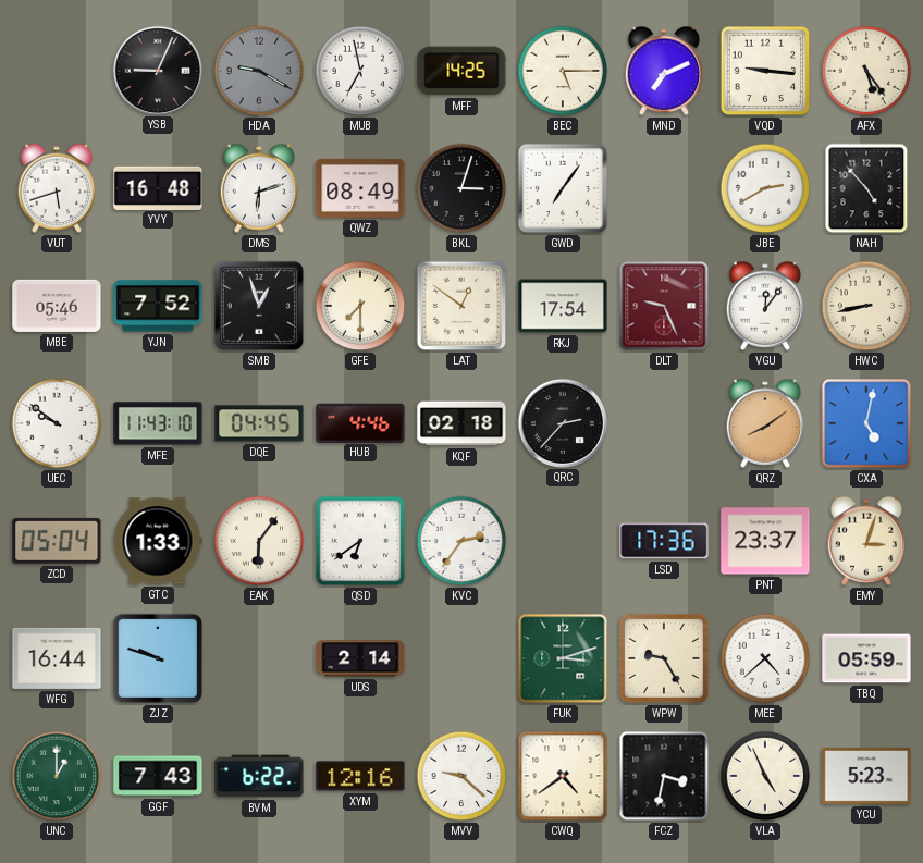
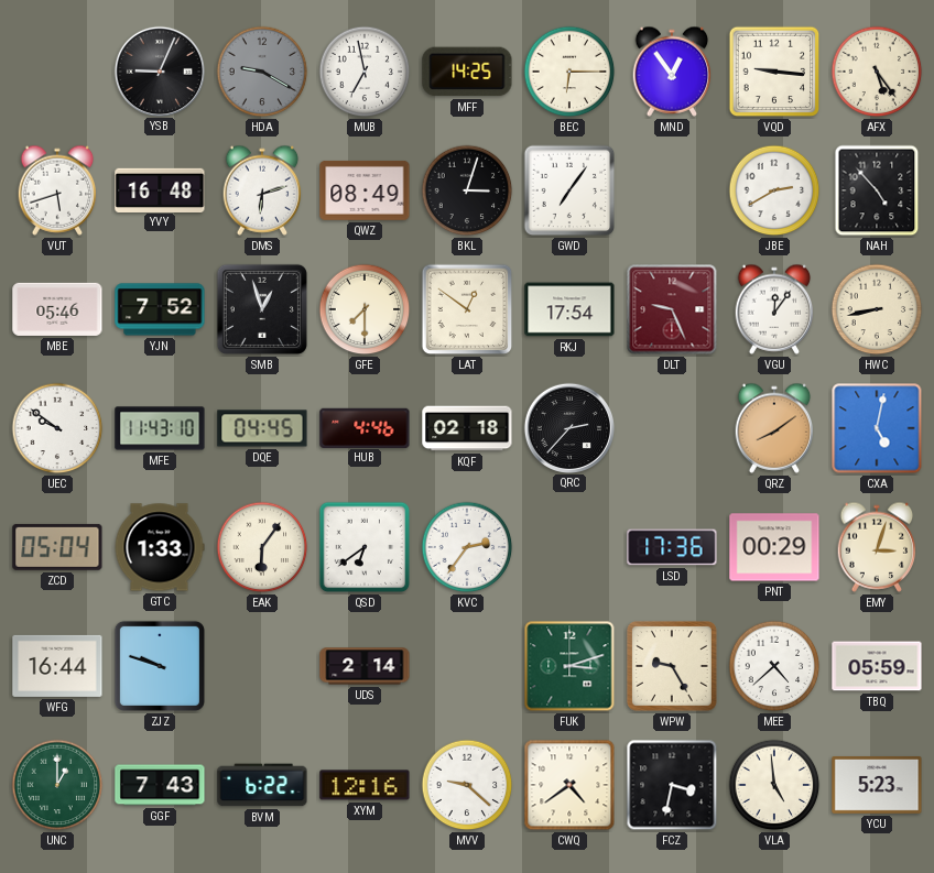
BEC: 5:15 -> 6:15
MND: 7:11 -> 12:54
PNT: 23:37 -> 00:29
VLA: 4:56 -> 4:59
